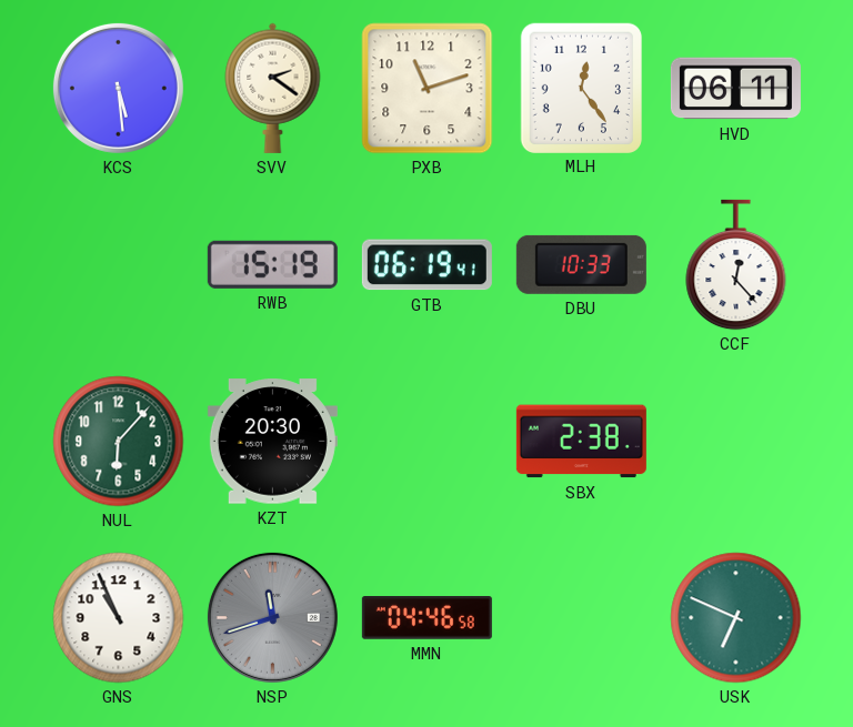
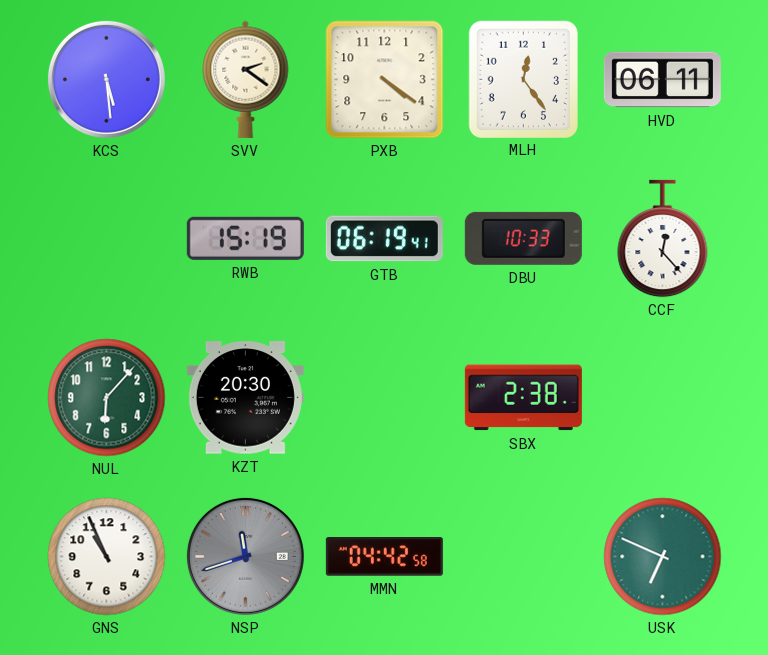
PXB: 11:12 -> 4:21
MMN: 04:46 -> 04:42
